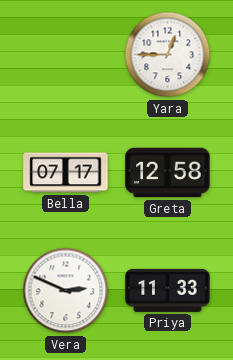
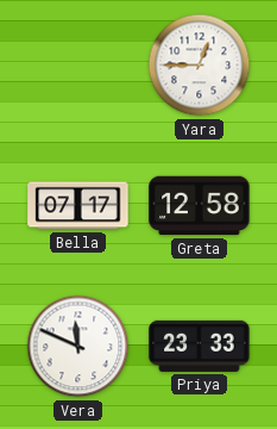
Vera: 2:49 -> 11:49
Priya: 11:33 -> 23:33
